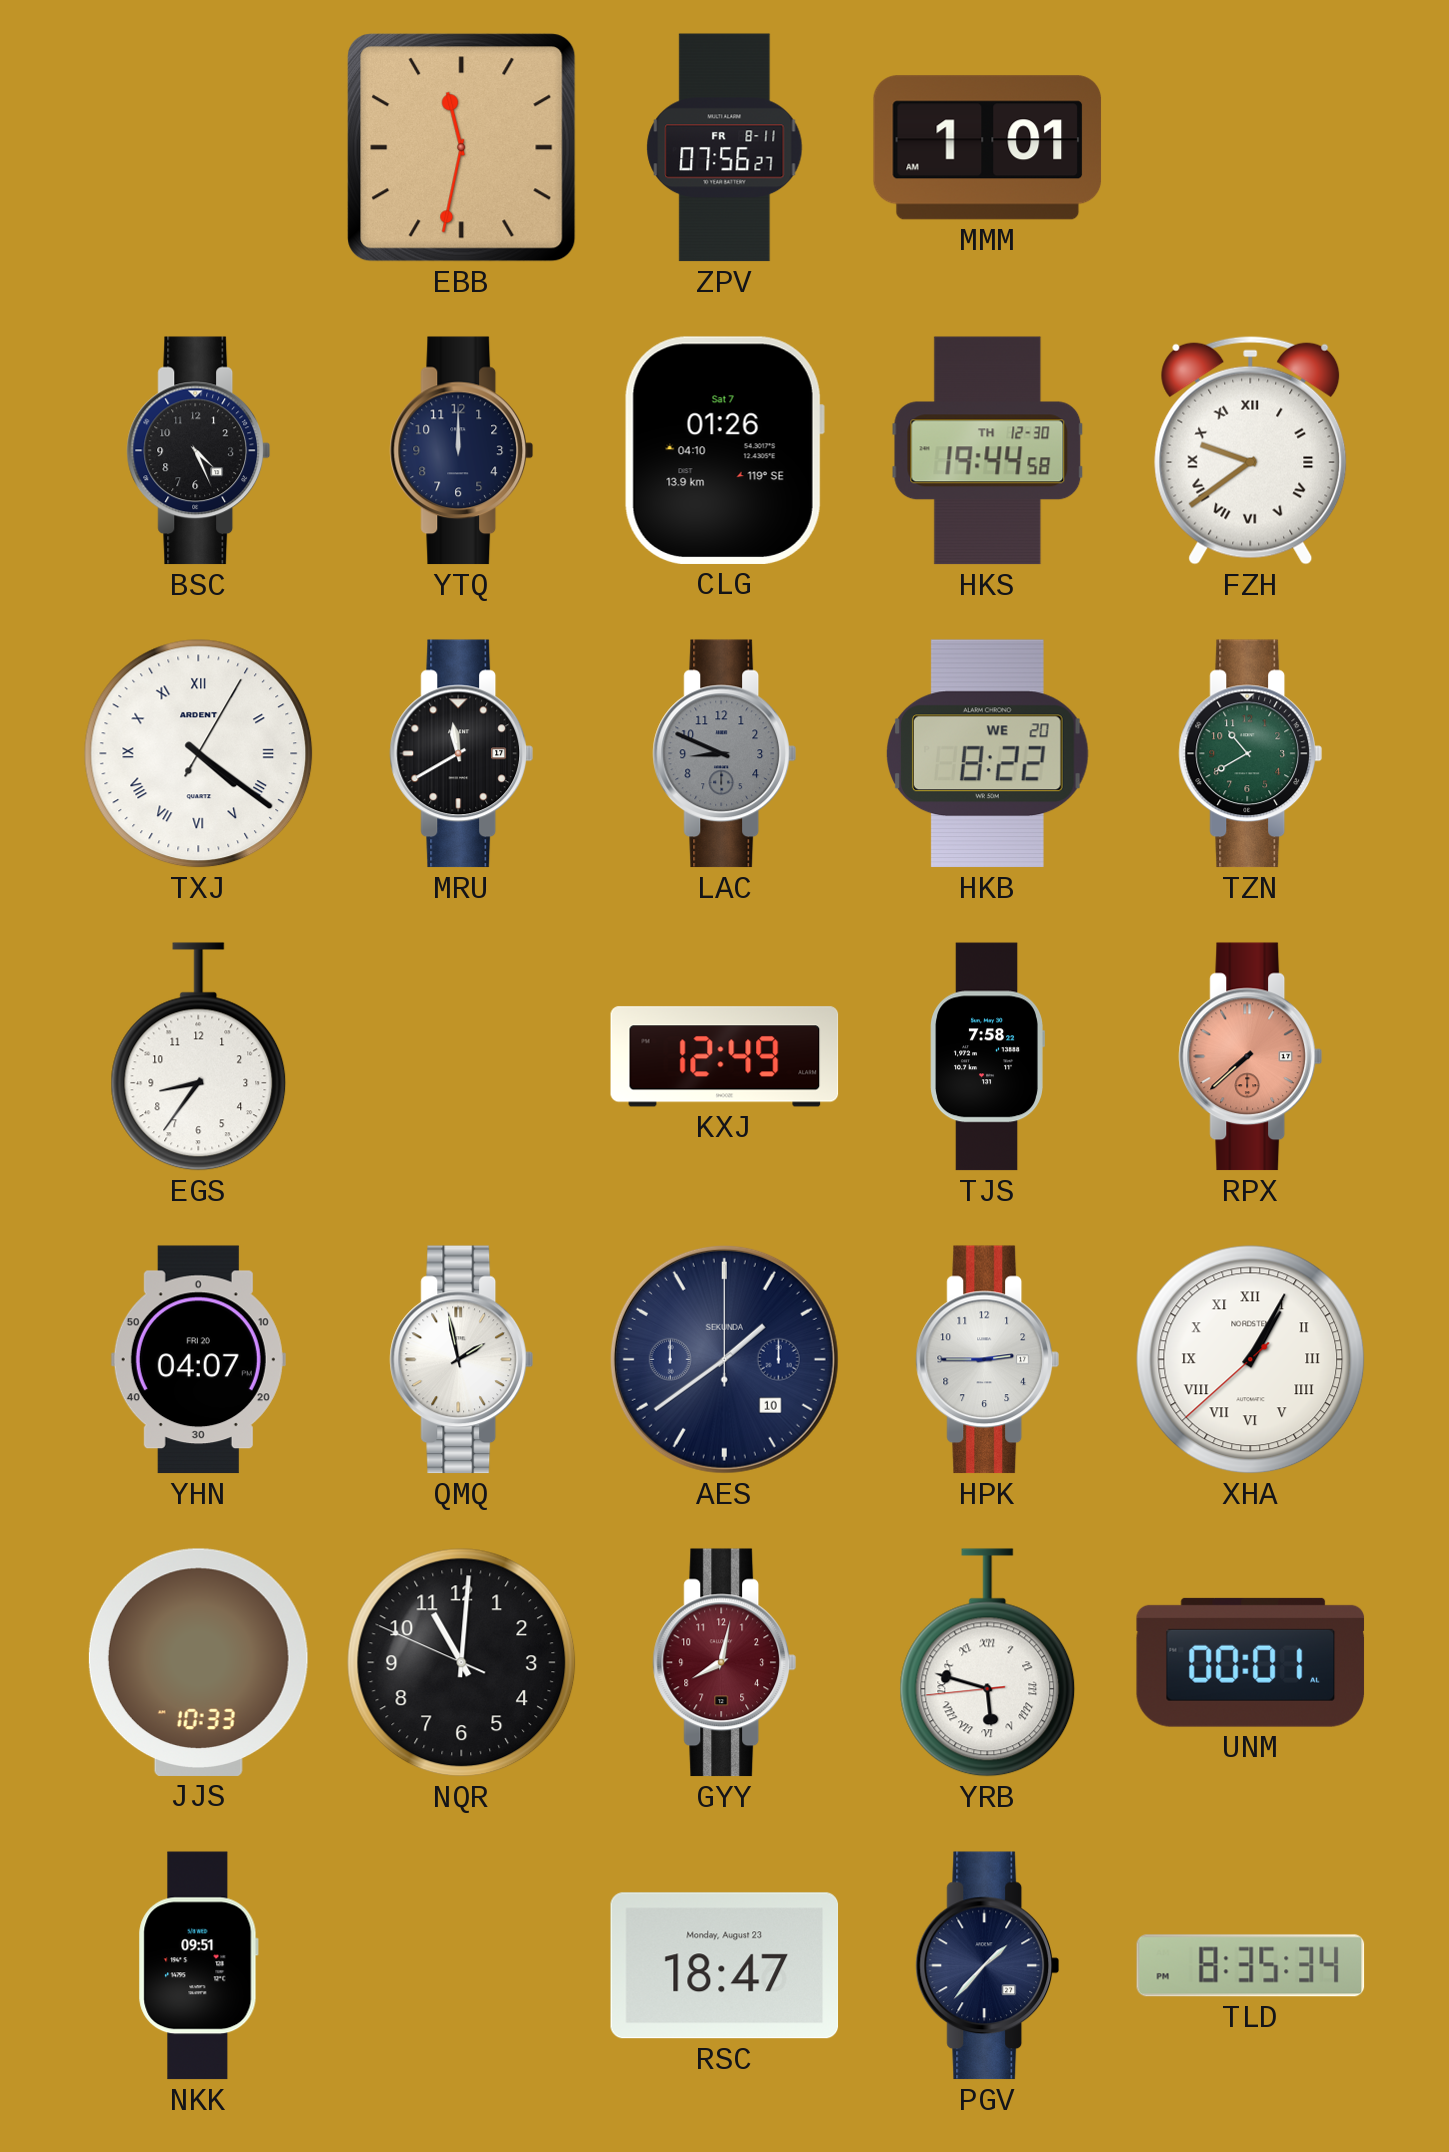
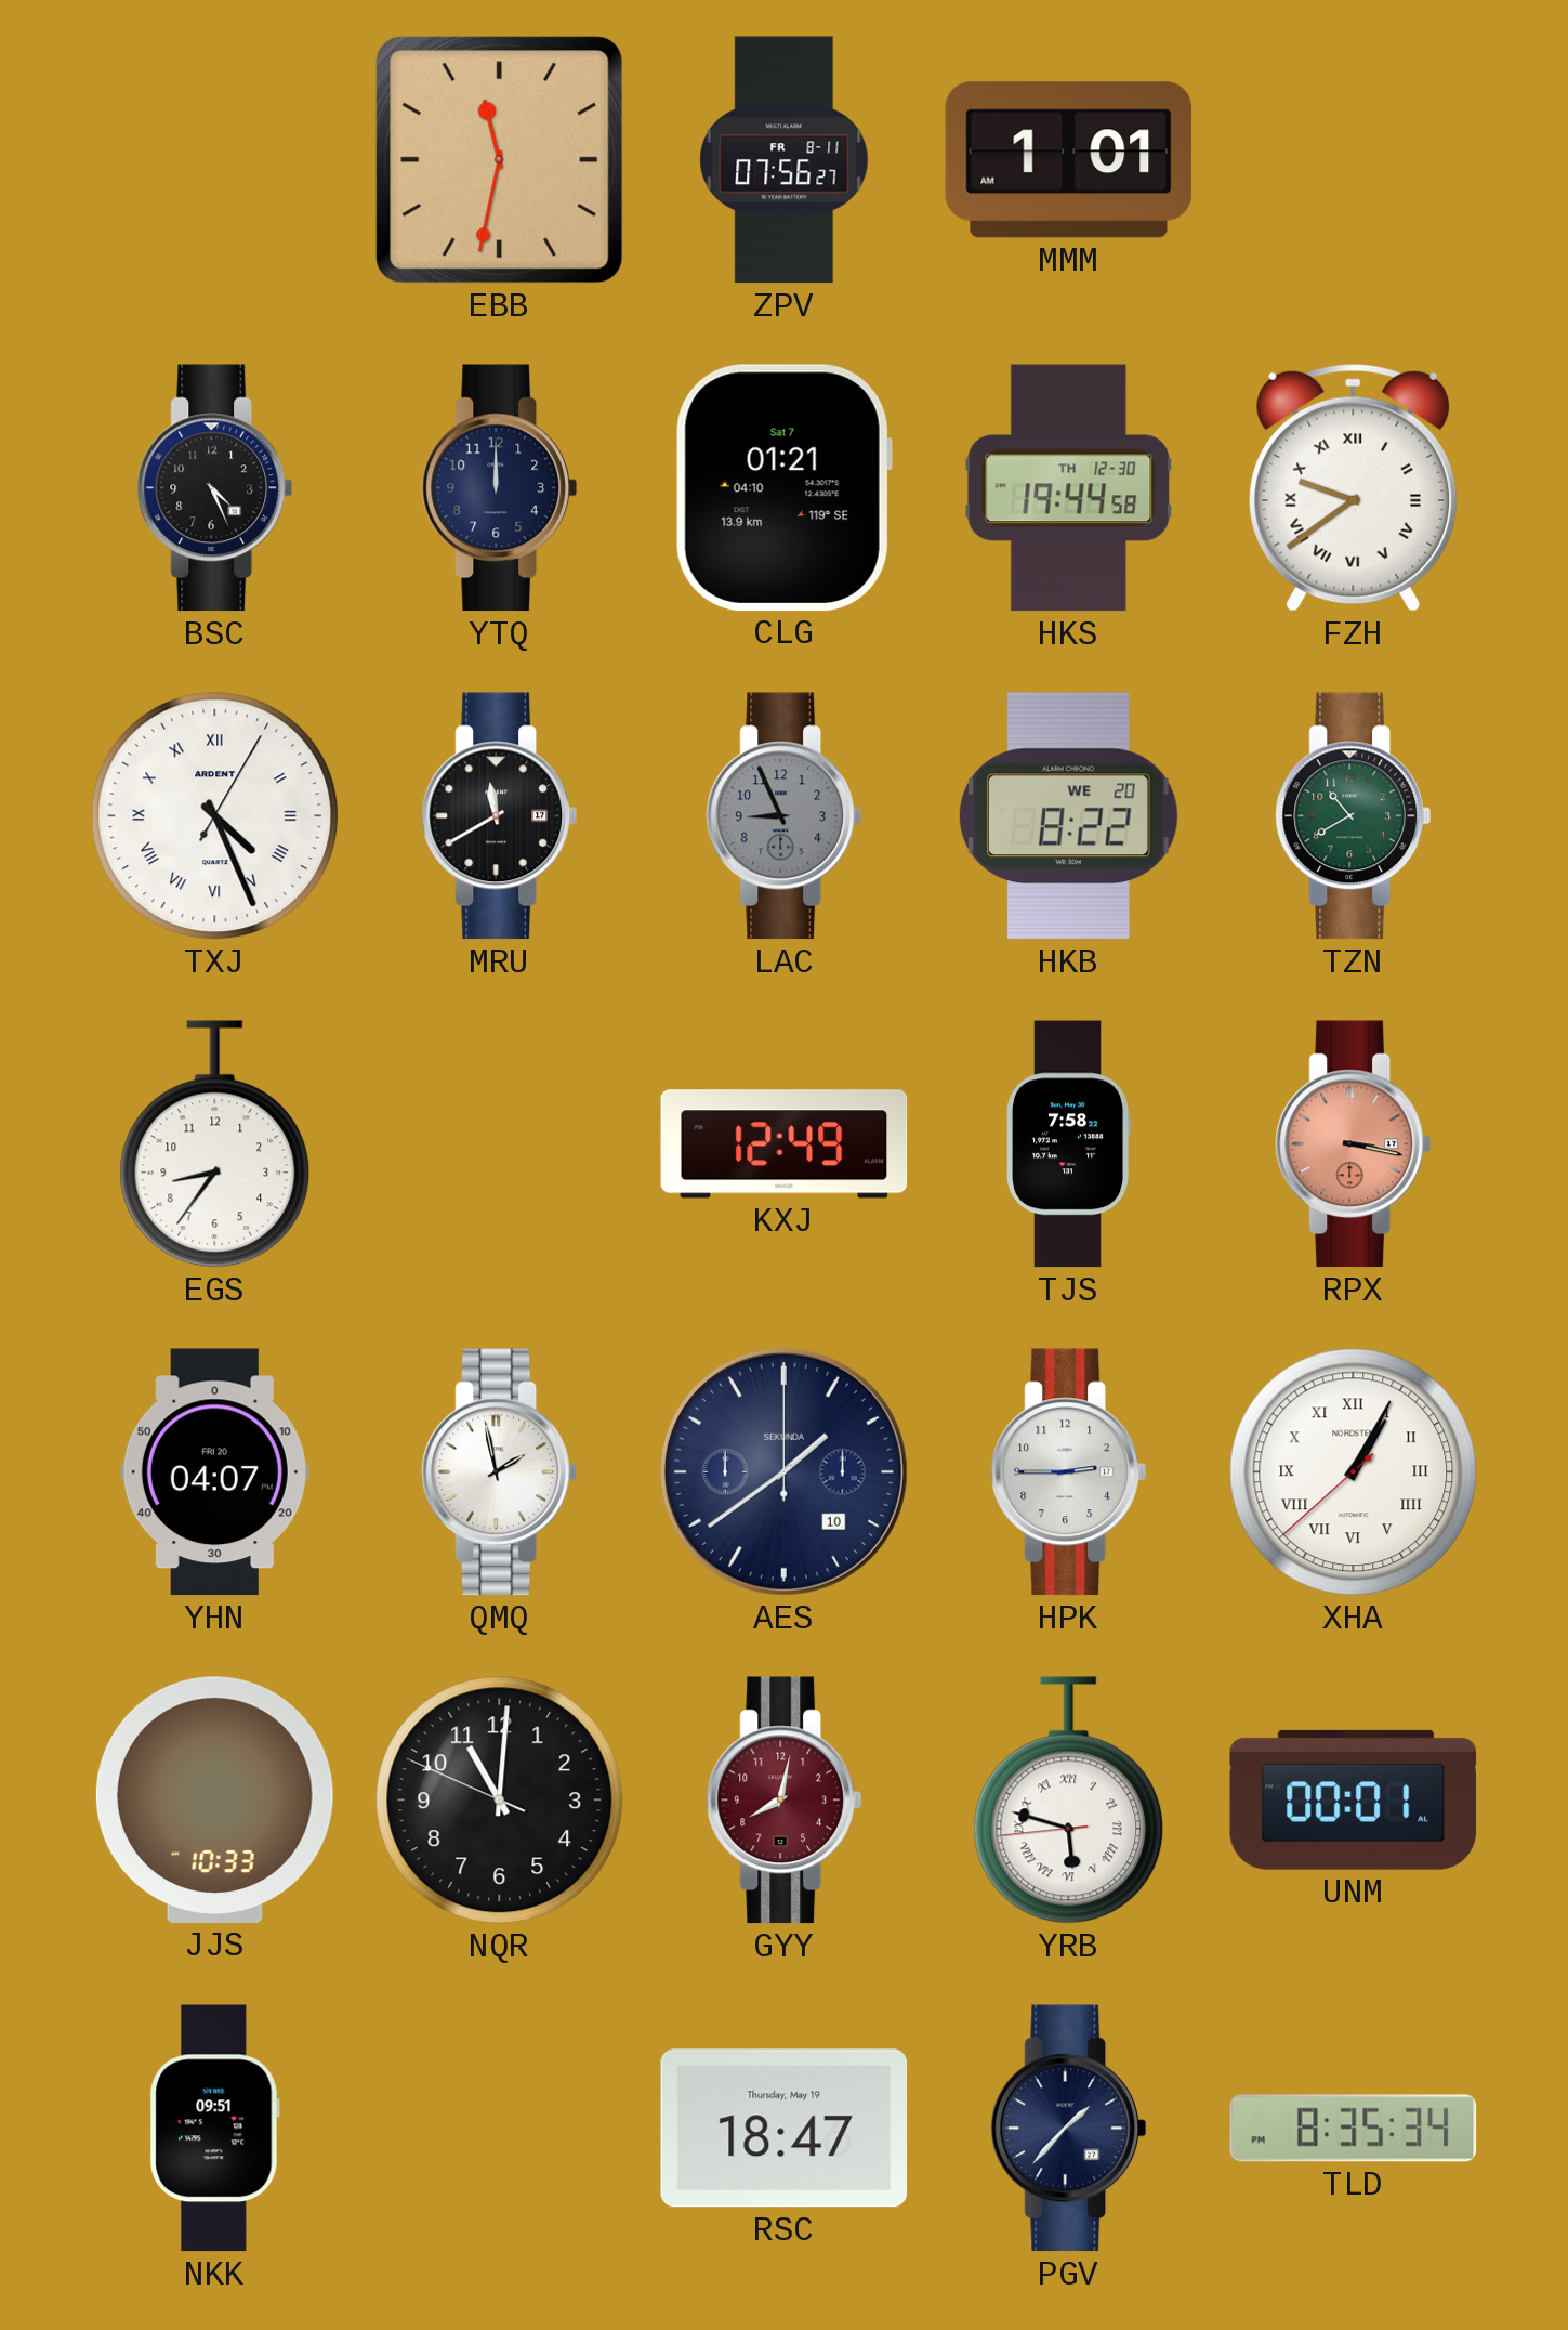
CLG: 01:26 -> 01:21
TXJ: 4:21 -> 4:26
LAC: 8:49 -> 8:56
RPX: 7:38 -> 3:17
RSC date: Monday, August 23 -> Thursday, May 19
